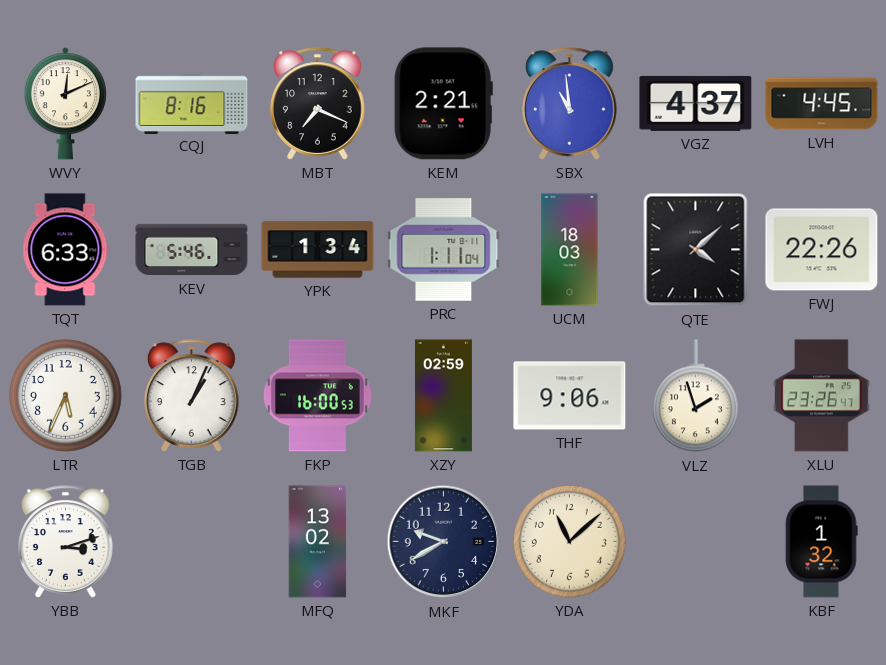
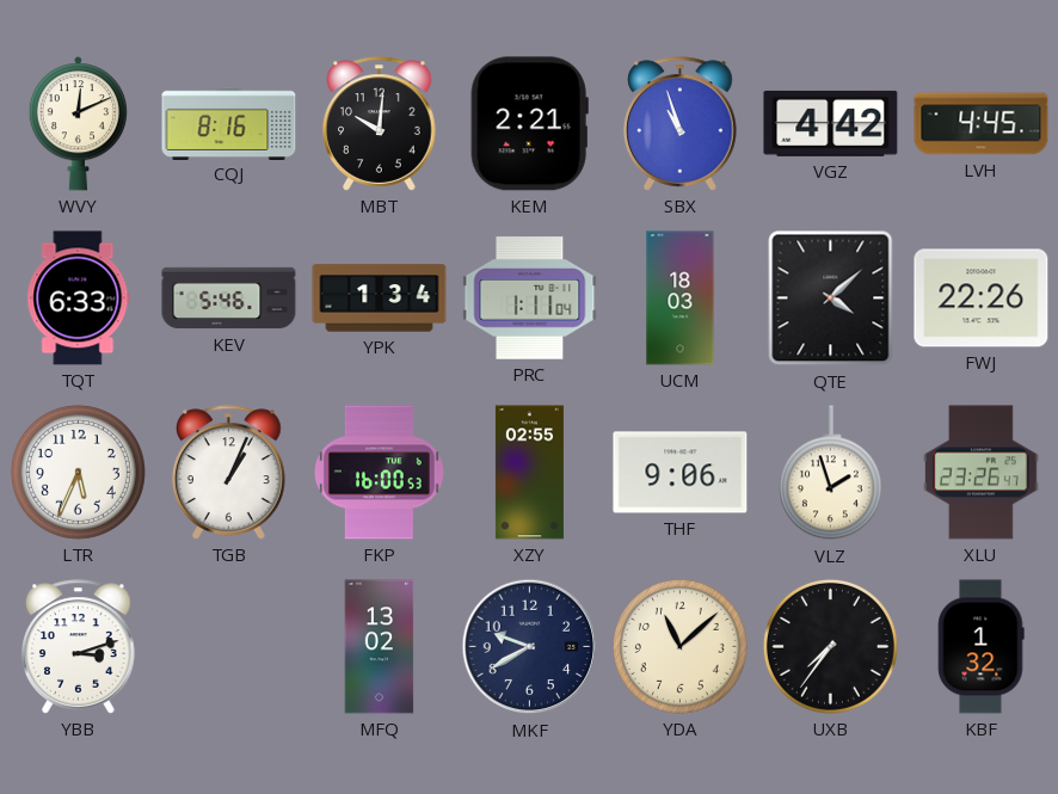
MBT: 7:19 -> 10:01
SBX: 10:59 -> 10:57
VGZ: 4:37 -> 4:42
XZY: 02:59 -> 02:55
UXB: none -> 7:36
